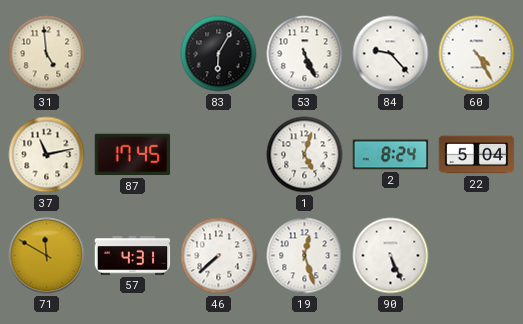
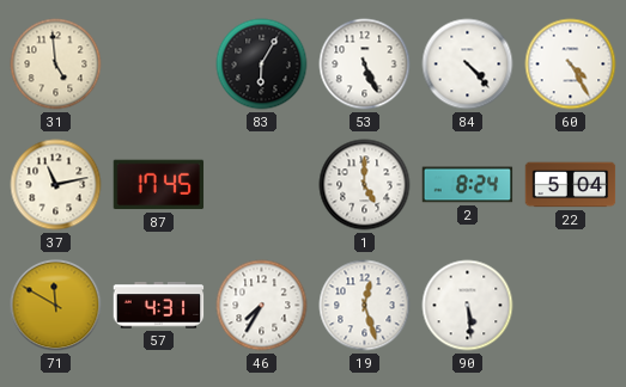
84: 9:23 -> 4:23
1: 5:03 -> 5:00
46: 7:38 -> 7:35
90: 5:26 -> 5:29
